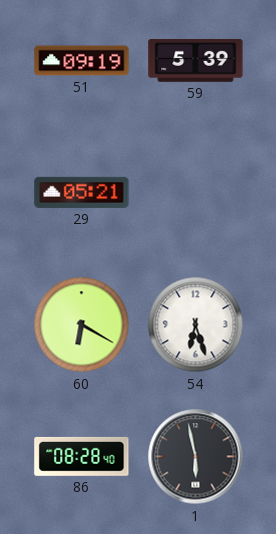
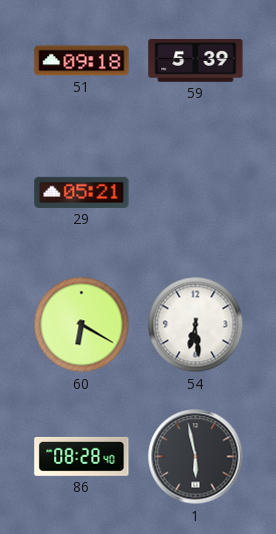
51: 09:19 -> 09:18
54: 6:27 -> 6:29
